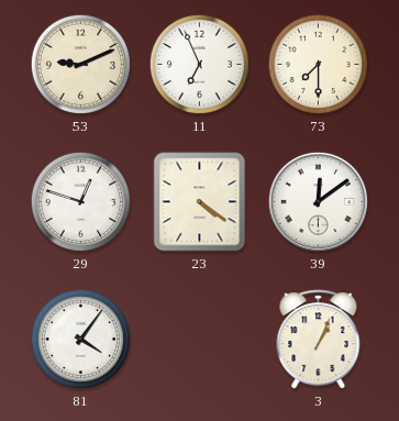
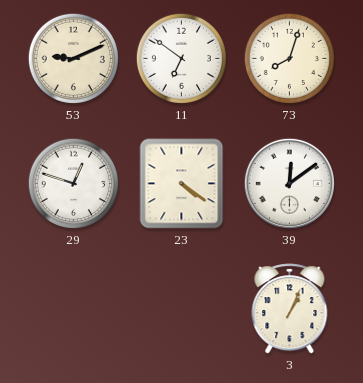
11: 6:56 -> 6:51
73: 7:30 -> 8:03
81: 4:06 -> none
